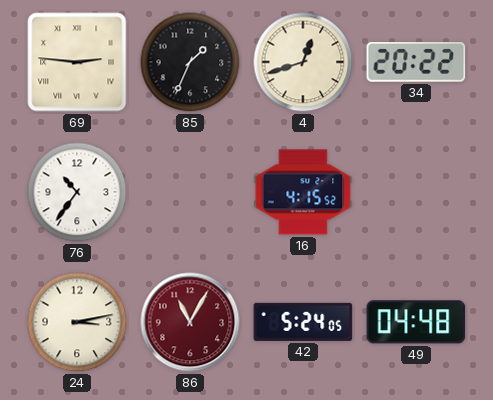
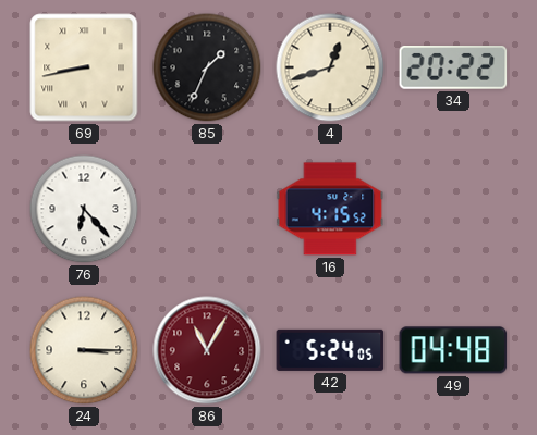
69: 2:46 -> 8:43
76: 10:36 -> 6:23
24: 3:13 -> 3:15
